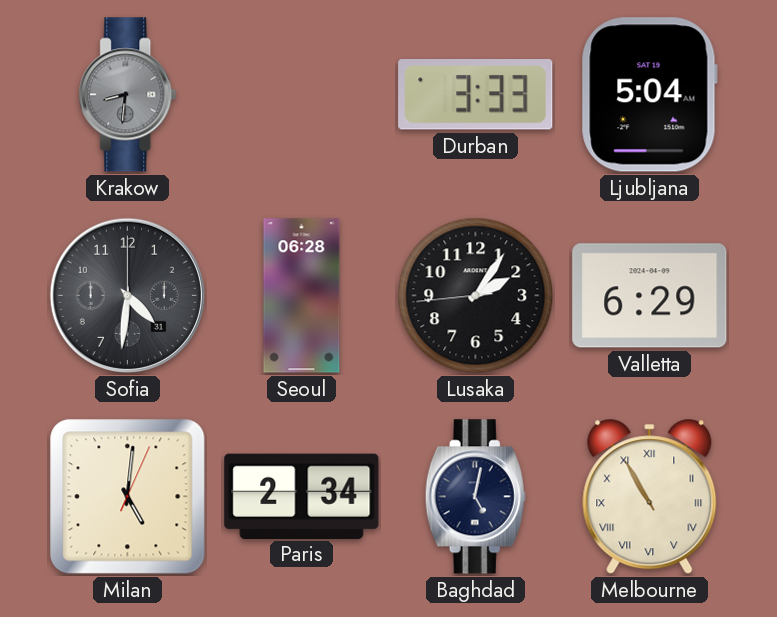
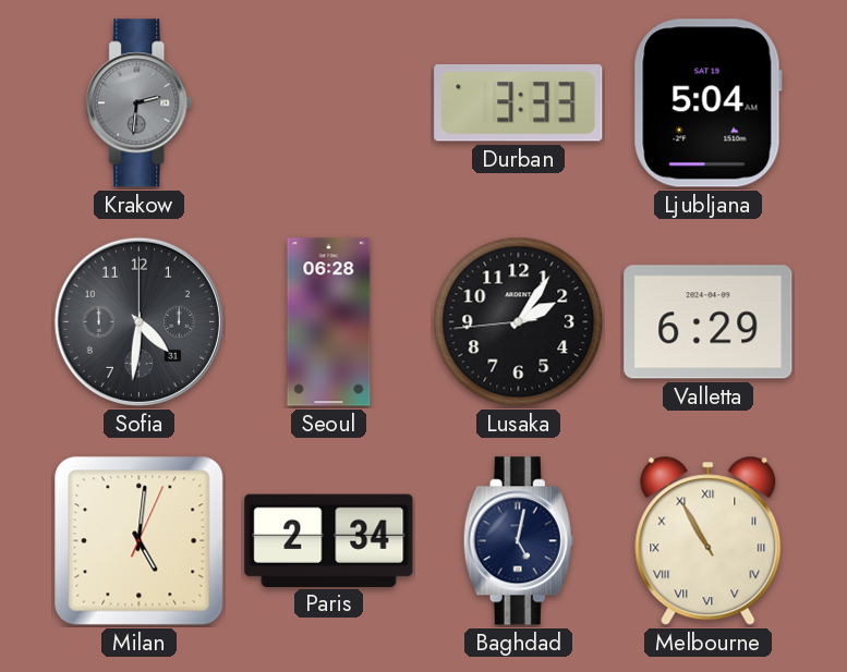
Krakow: 8:31 -> 2:31
